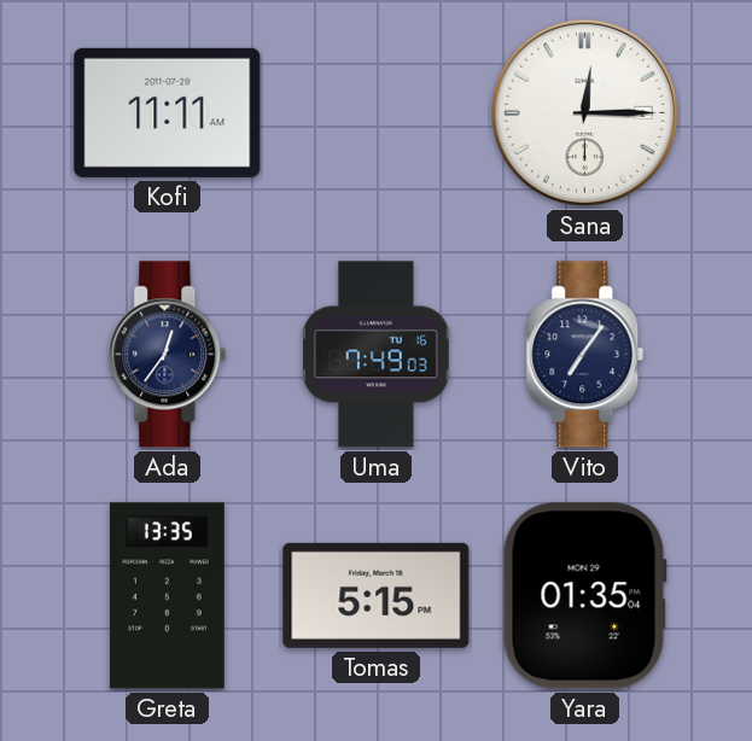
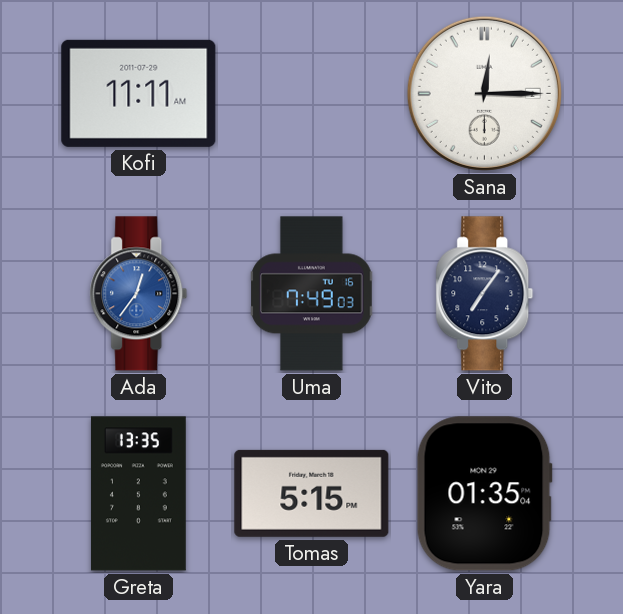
Ada dial: navy -> blue
